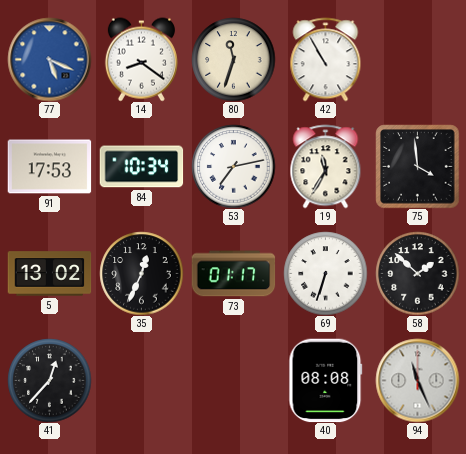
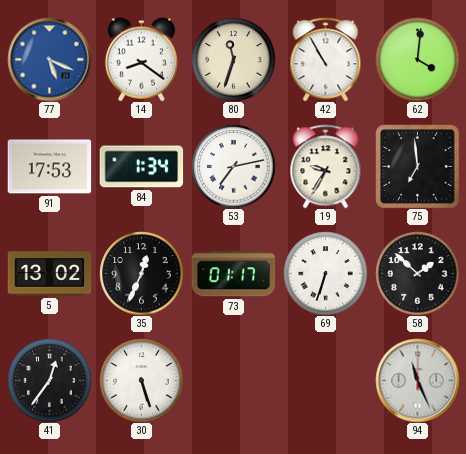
62: none -> 4:01
84: 10:34 -> 1:34
19: 11:35 -> 9:35
75: 3:59 -> 6:59
41: 12:37 -> 12:36
30: none -> 5:27
40: 08:08 -> none
